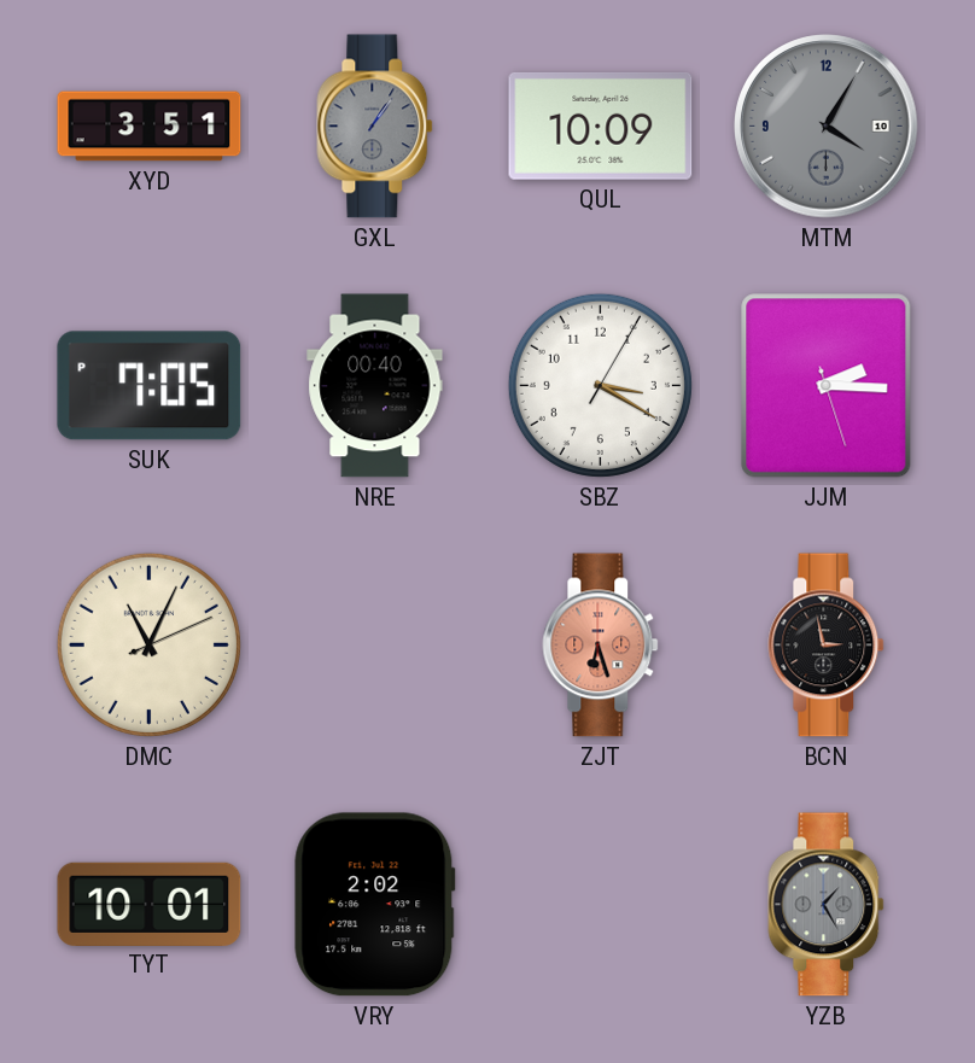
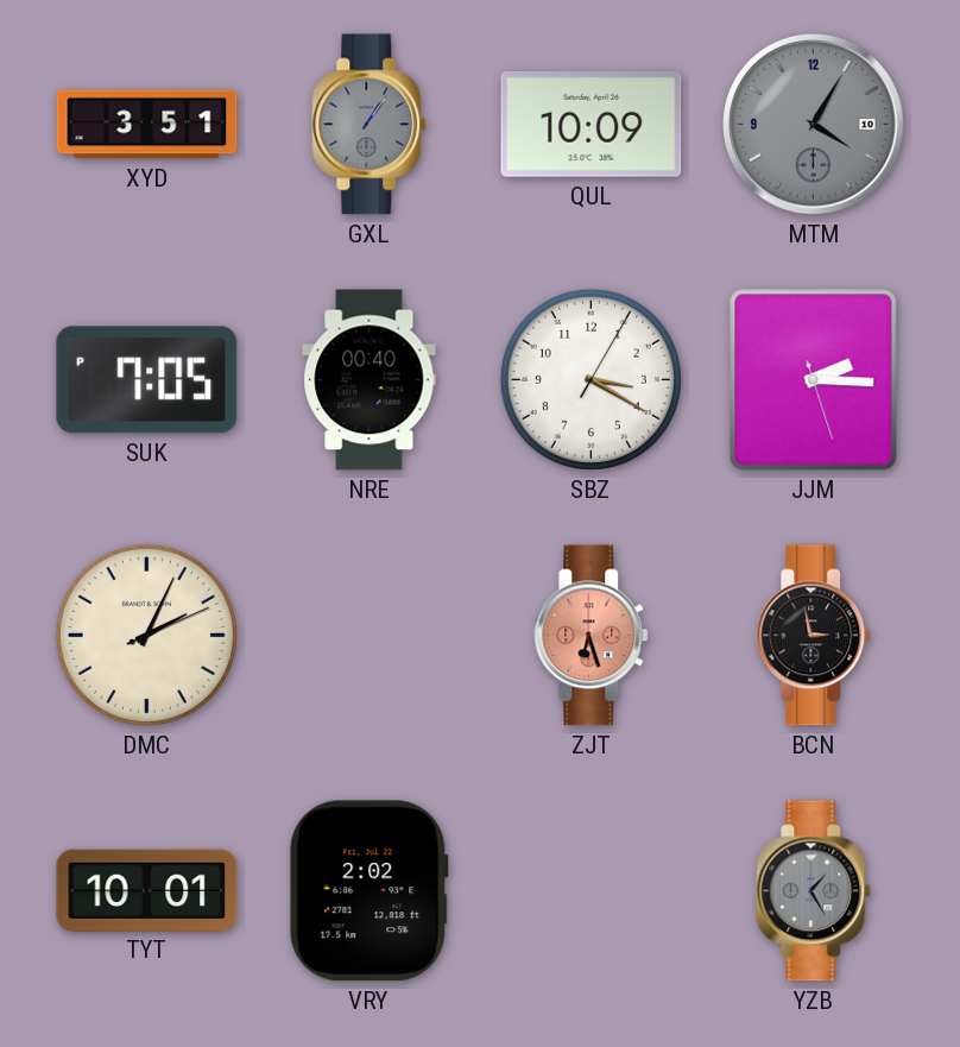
DMC: 11:04 -> 2:04
